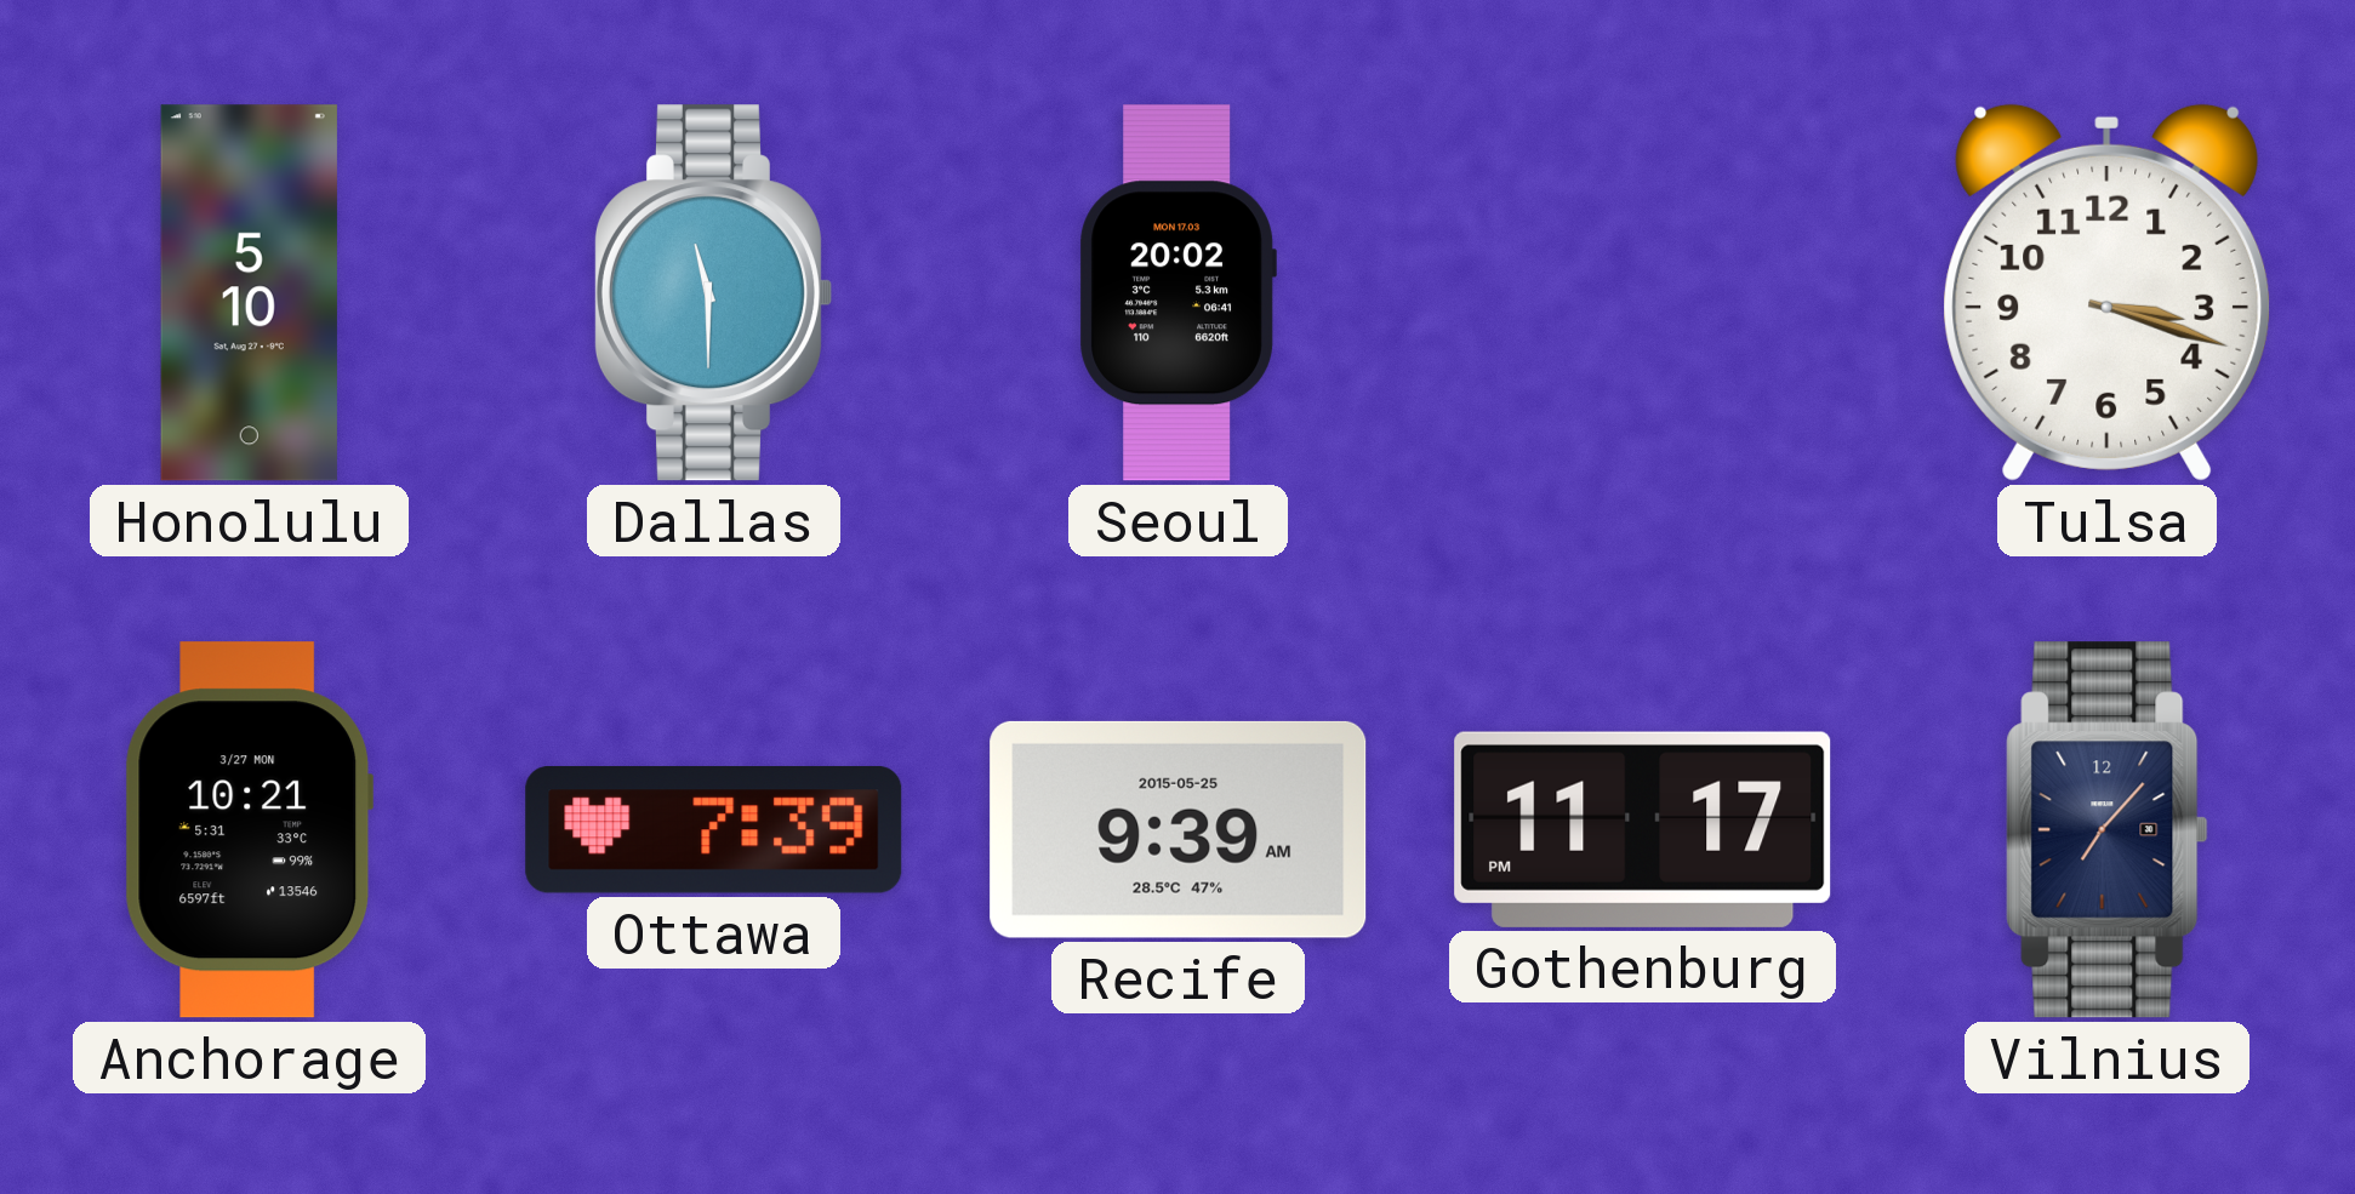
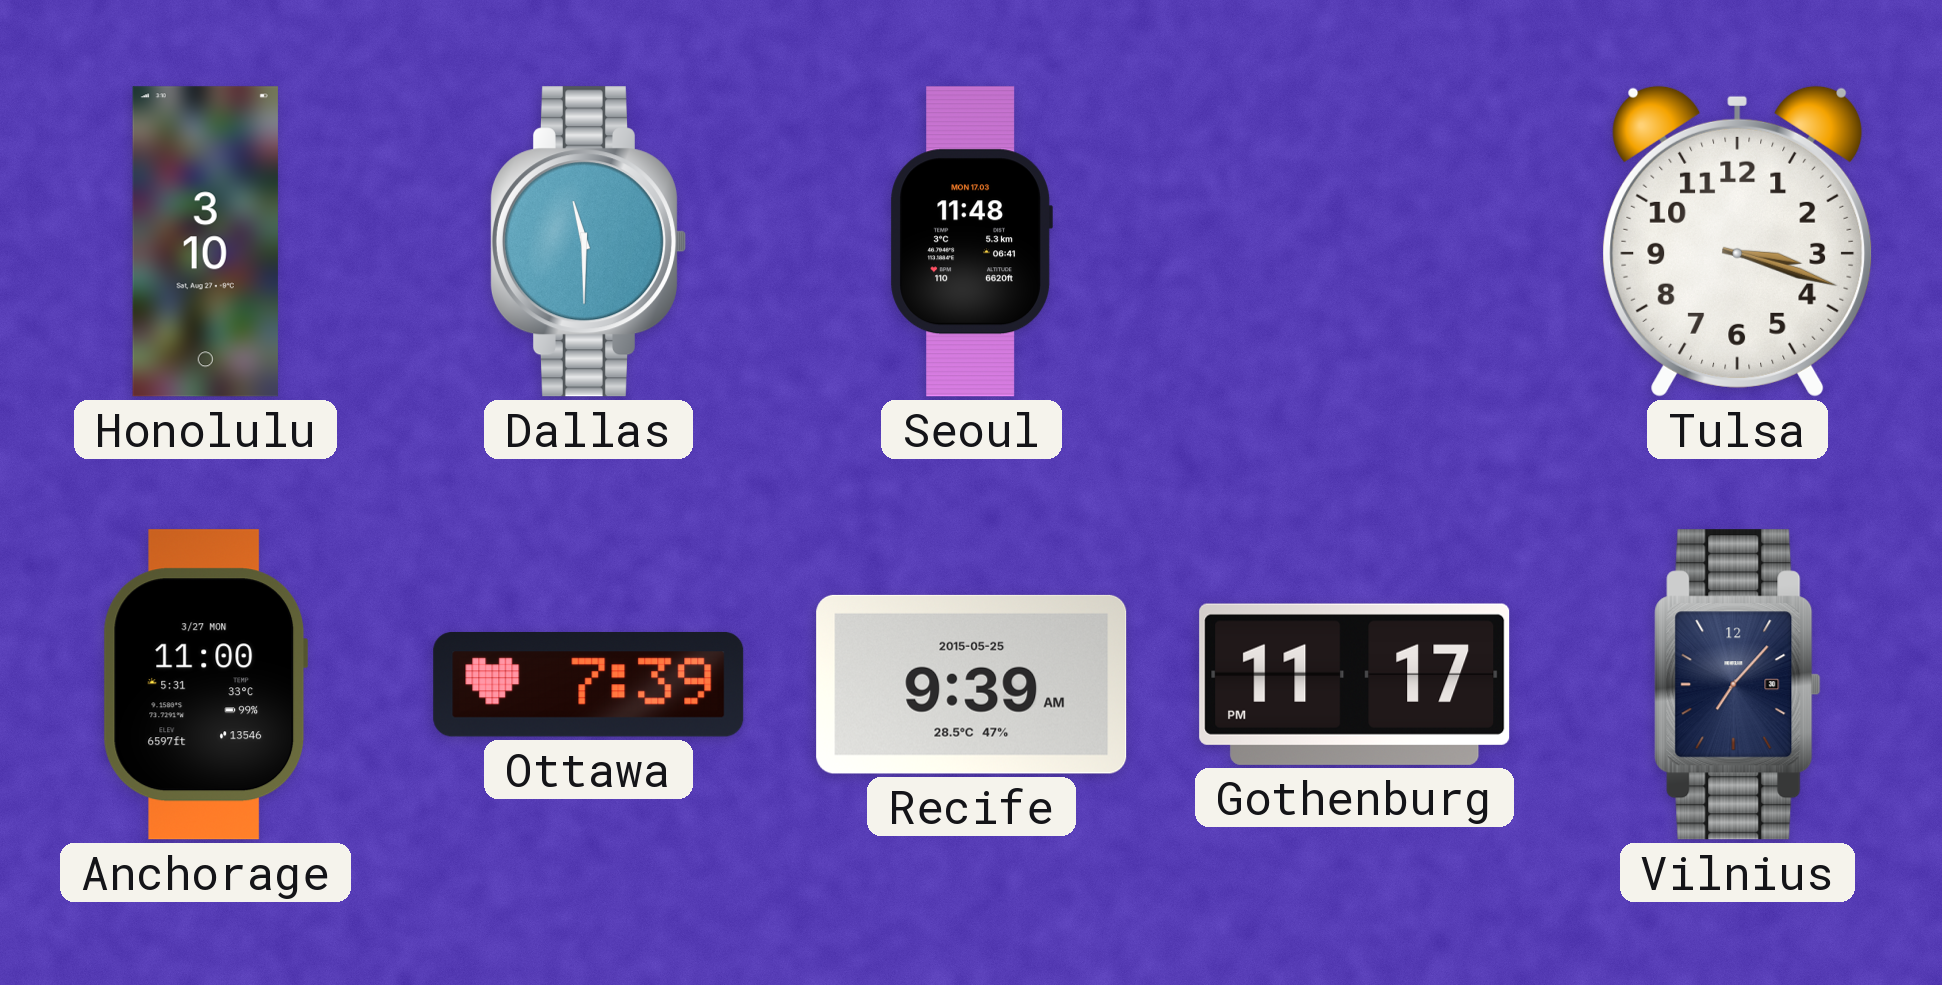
Honolulu: 5:10 -> 3:10
Seoul: 20:02 -> 11:48
Anchorage: 10:21 -> 11:00
